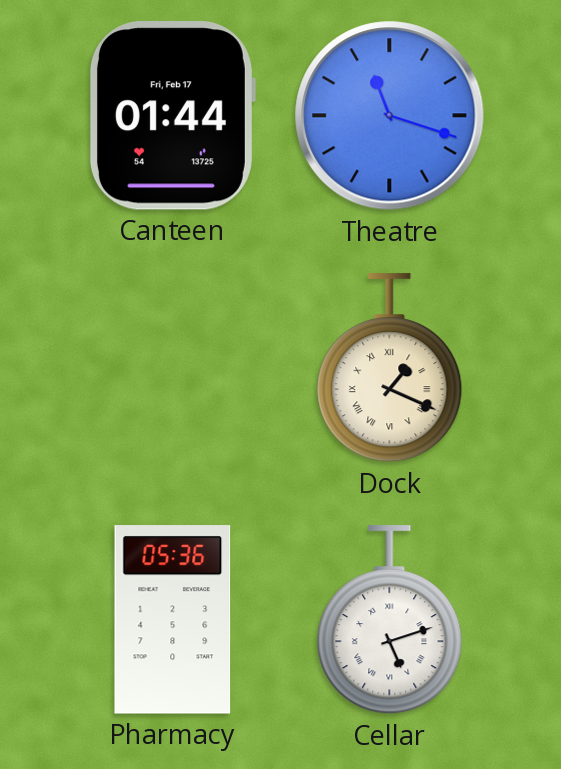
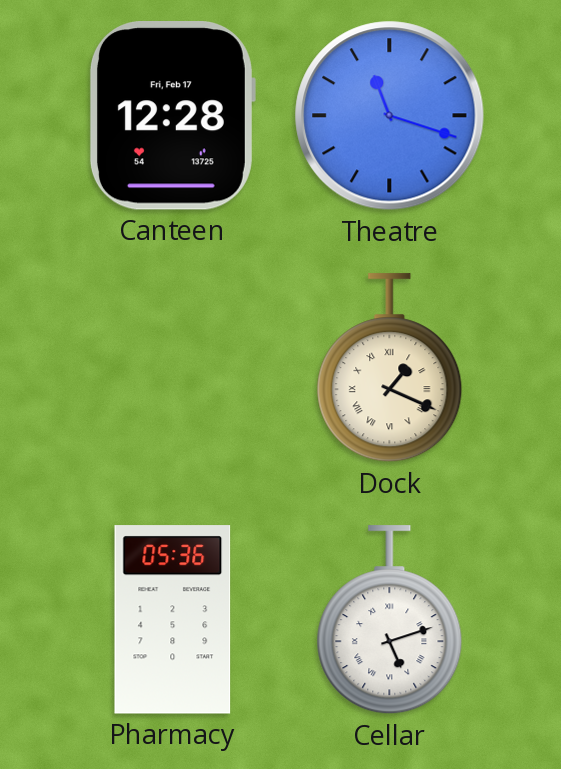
Canteen: 01:44 -> 12:28
